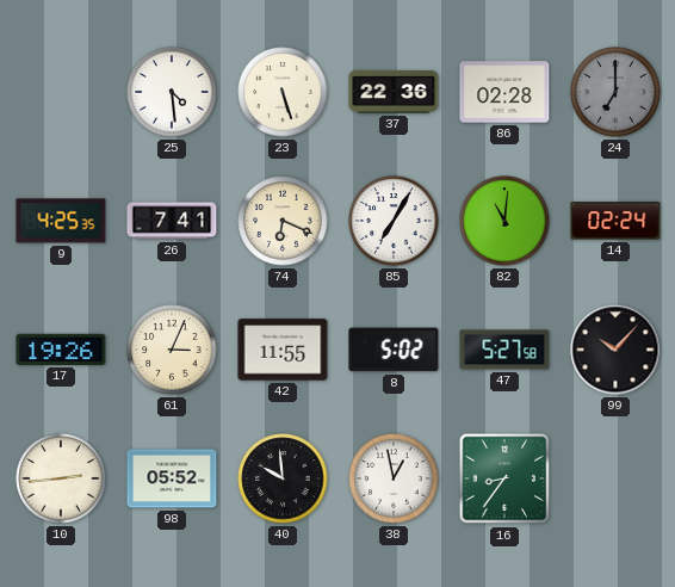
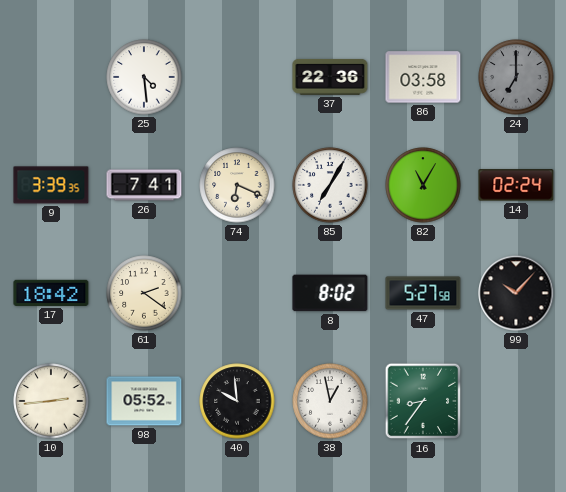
23: 5:27 -> none
86: 02:28 -> 03:58
9: 4:25 -> 3:39
82: 11:01 -> 11:05
17: 19:26 -> 18:42
61: 3:04 -> 2:21
42: 11:55 -> none
8: 5:02 -> 8:02
